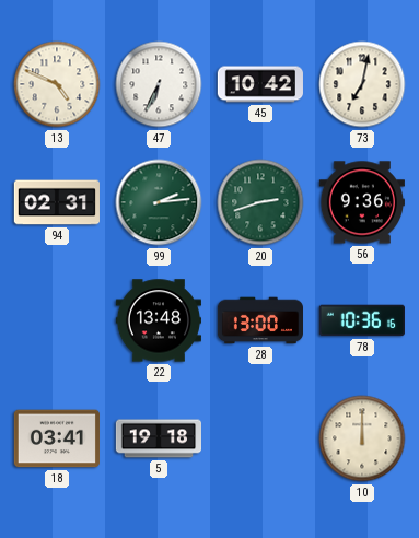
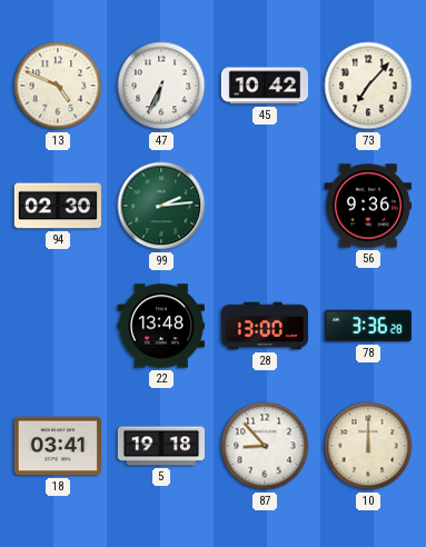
73: 7:02 -> 7:07
94: 02:31 -> 02:30
20: 2:42 -> none
78: 10:36 -> 3:36
87: none -> 8:53
